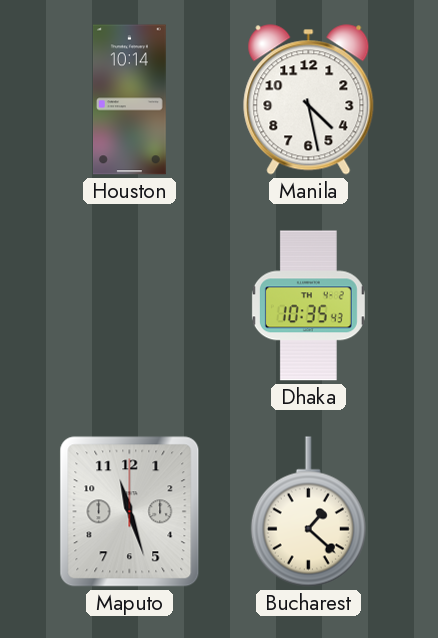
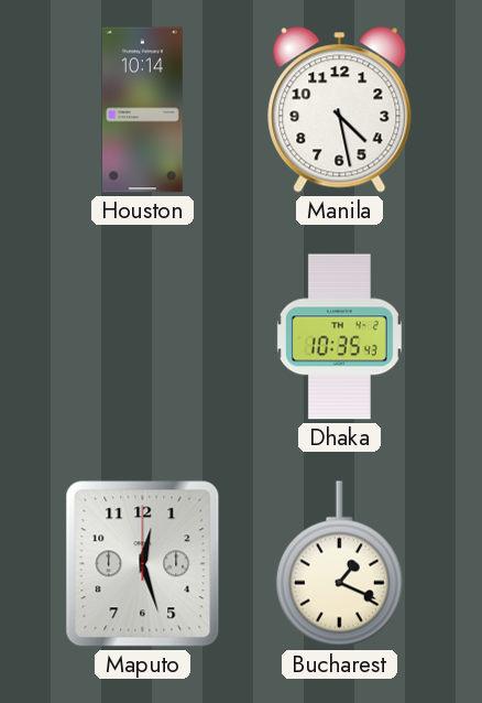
Maputo: 11:27 -> 12:27
Bucharest: 1:22 -> 1:19
